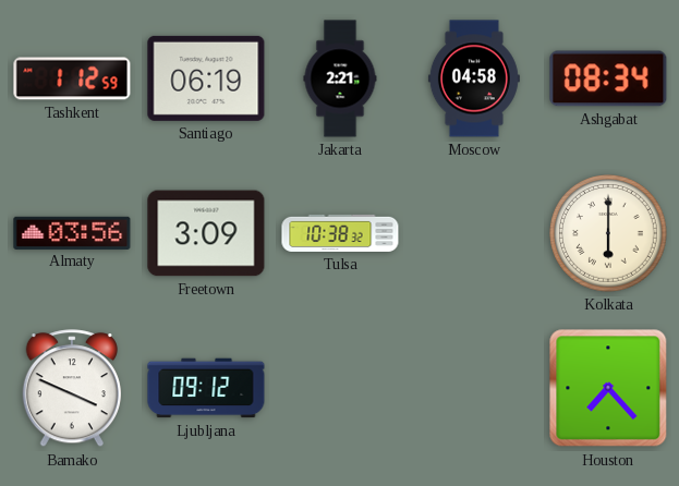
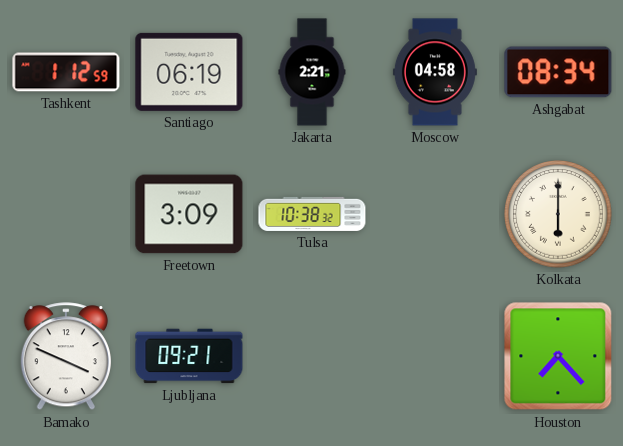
Almaty: 03:56 -> none
Ljubljana: 09:12 -> 09:21
